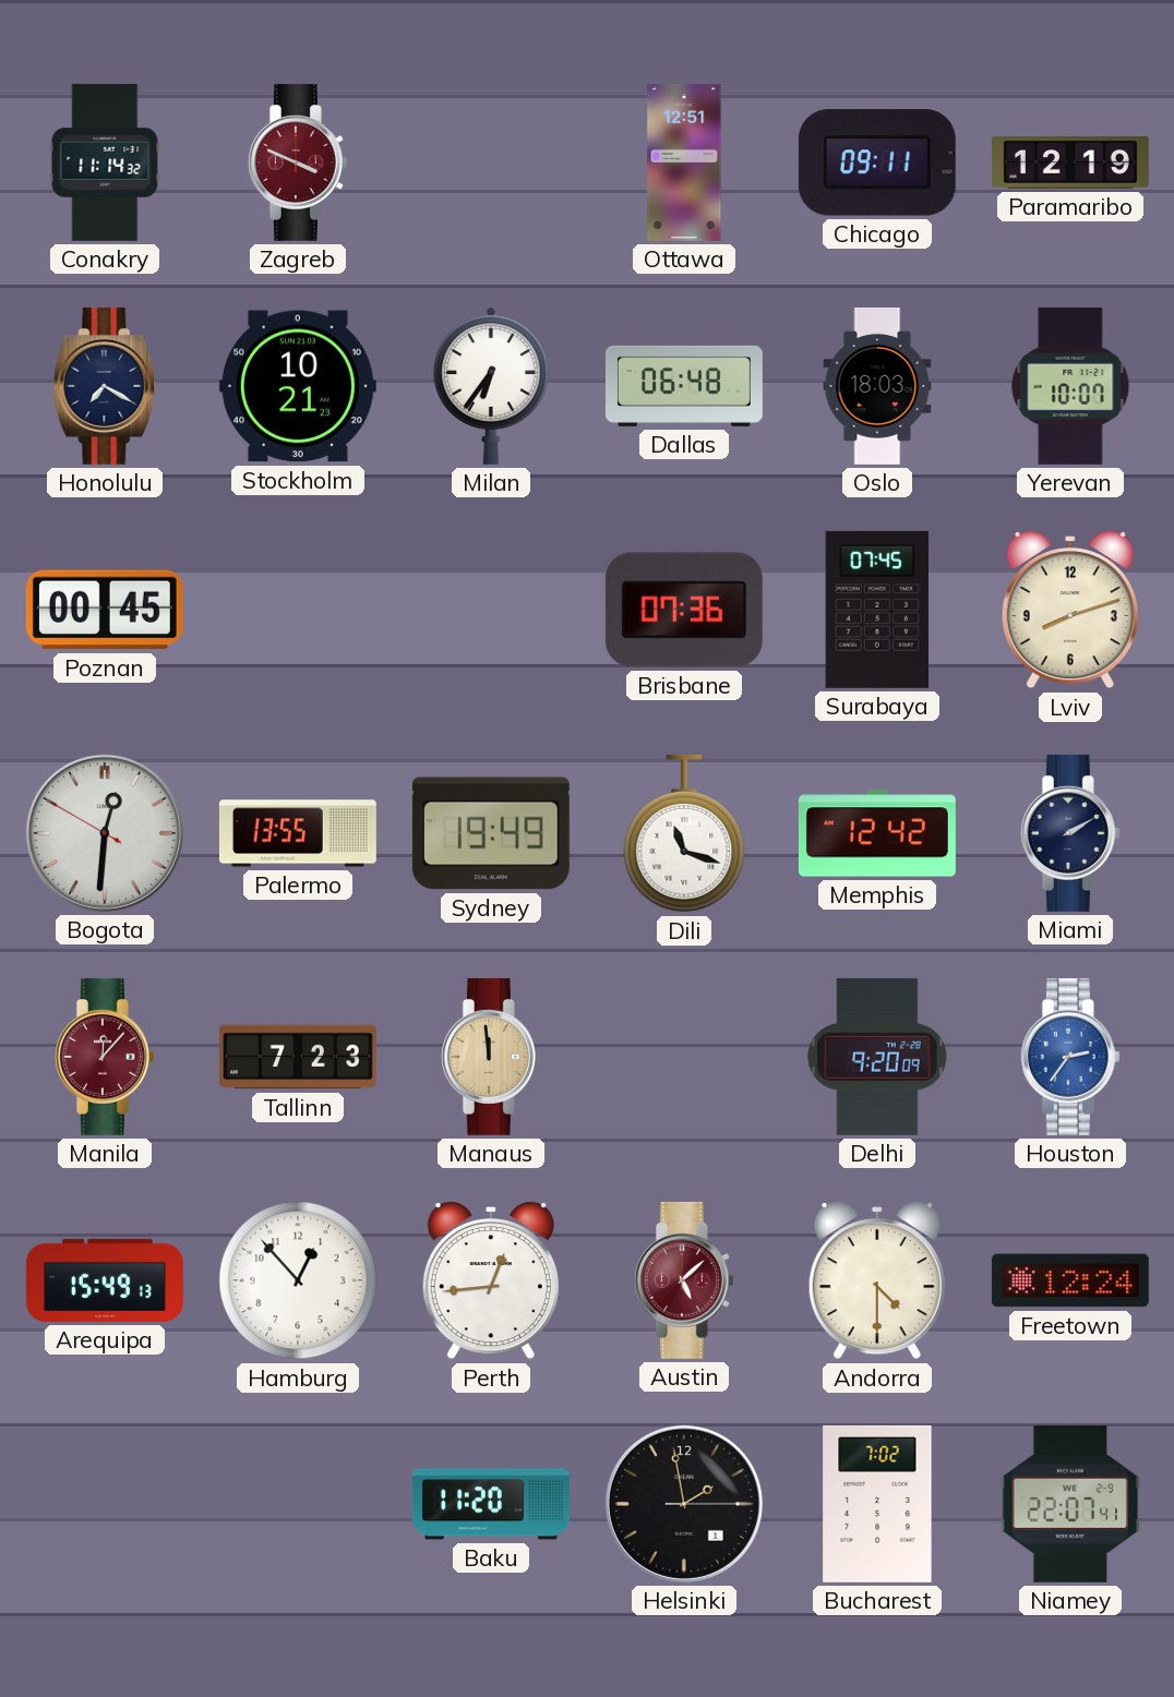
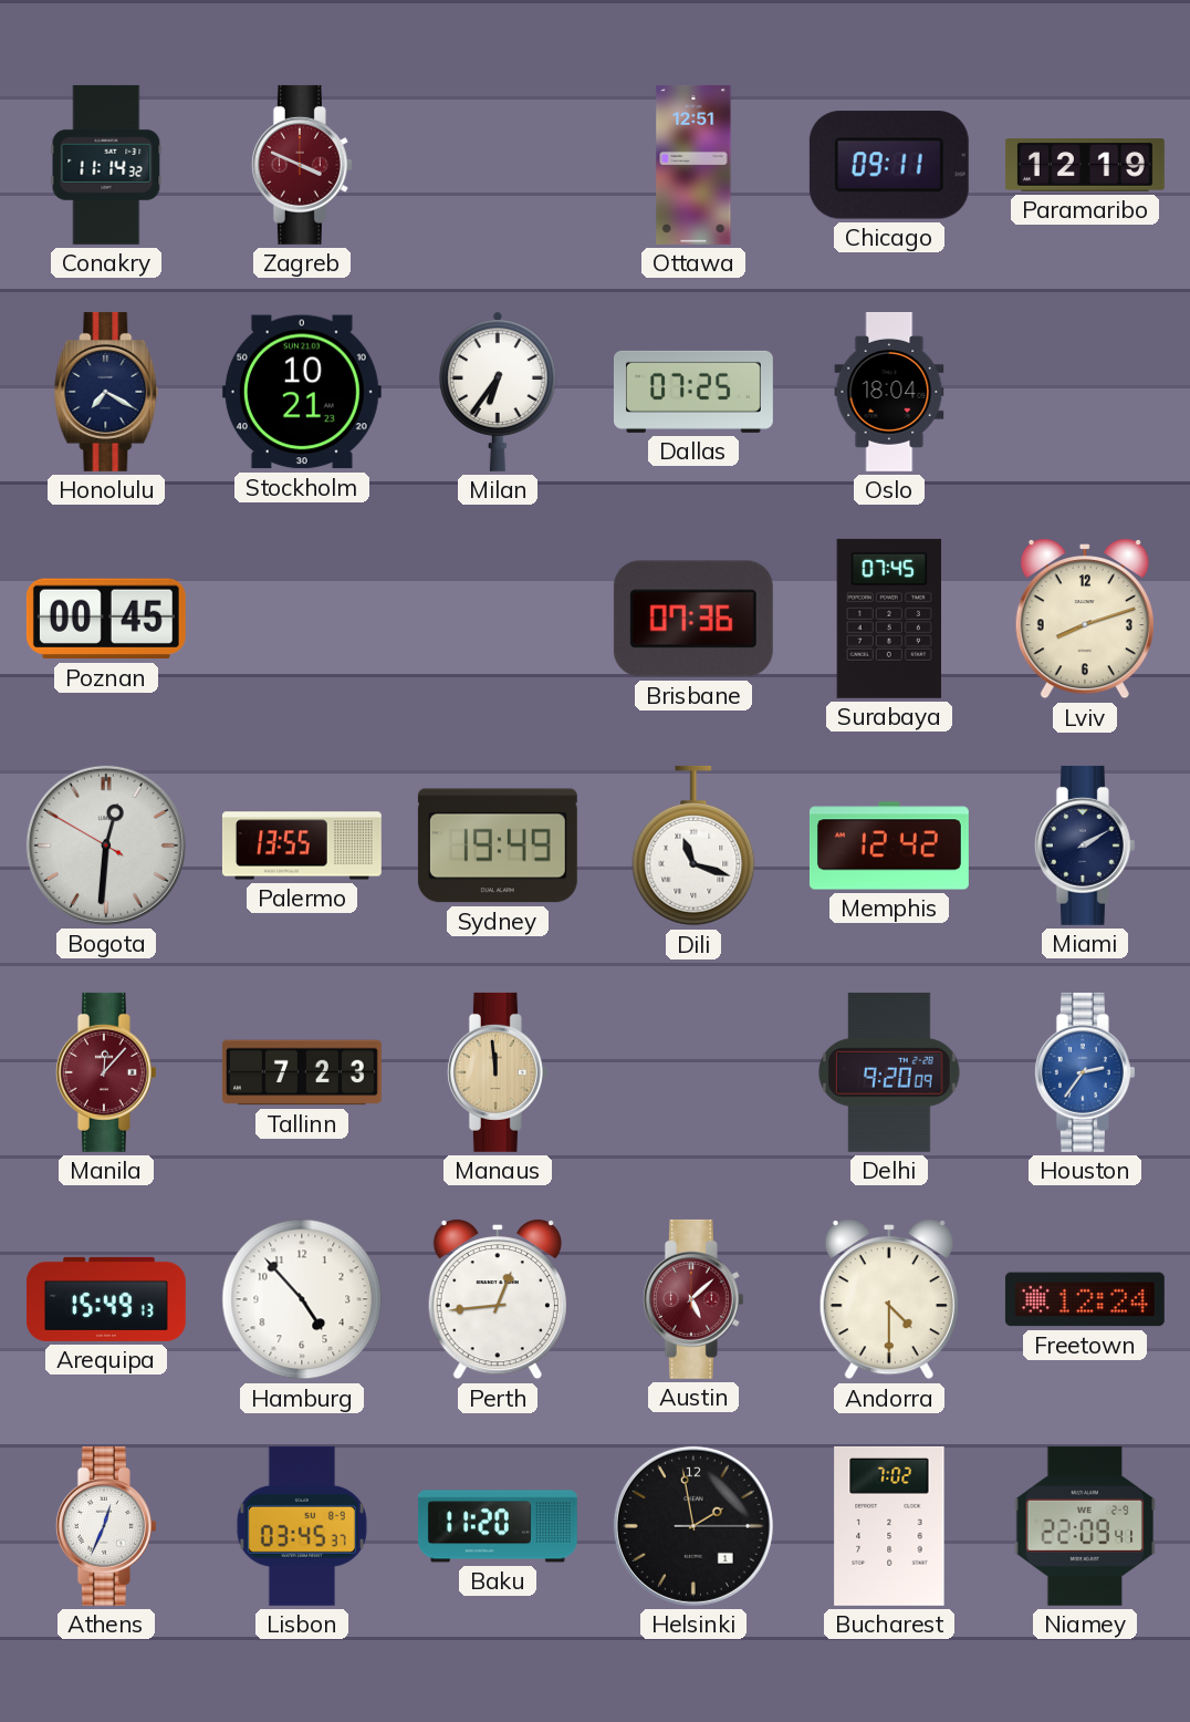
Dallas: 06:48 -> 07:25
Oslo: 18:03 -> 18:04
Yerevan: 10:07 -> none
Hamburg: 12:53 -> 4:53
Athens: none -> 12:34
Lisbon: none -> 03:45
Niamey: 22:07 -> 22:09
